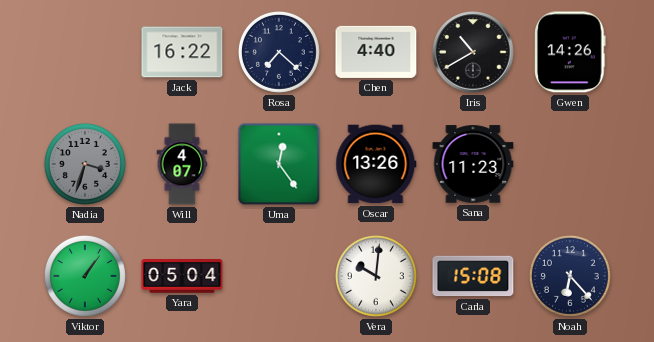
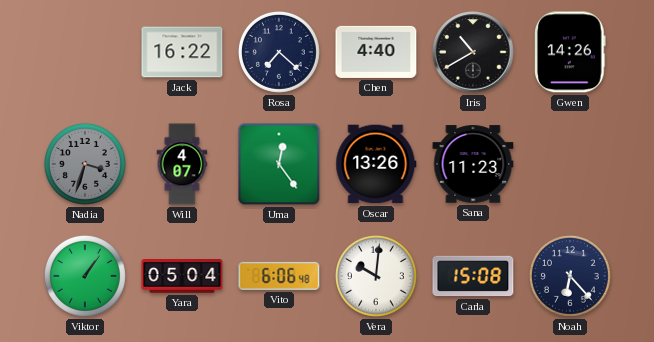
Vito: none -> 6:06
